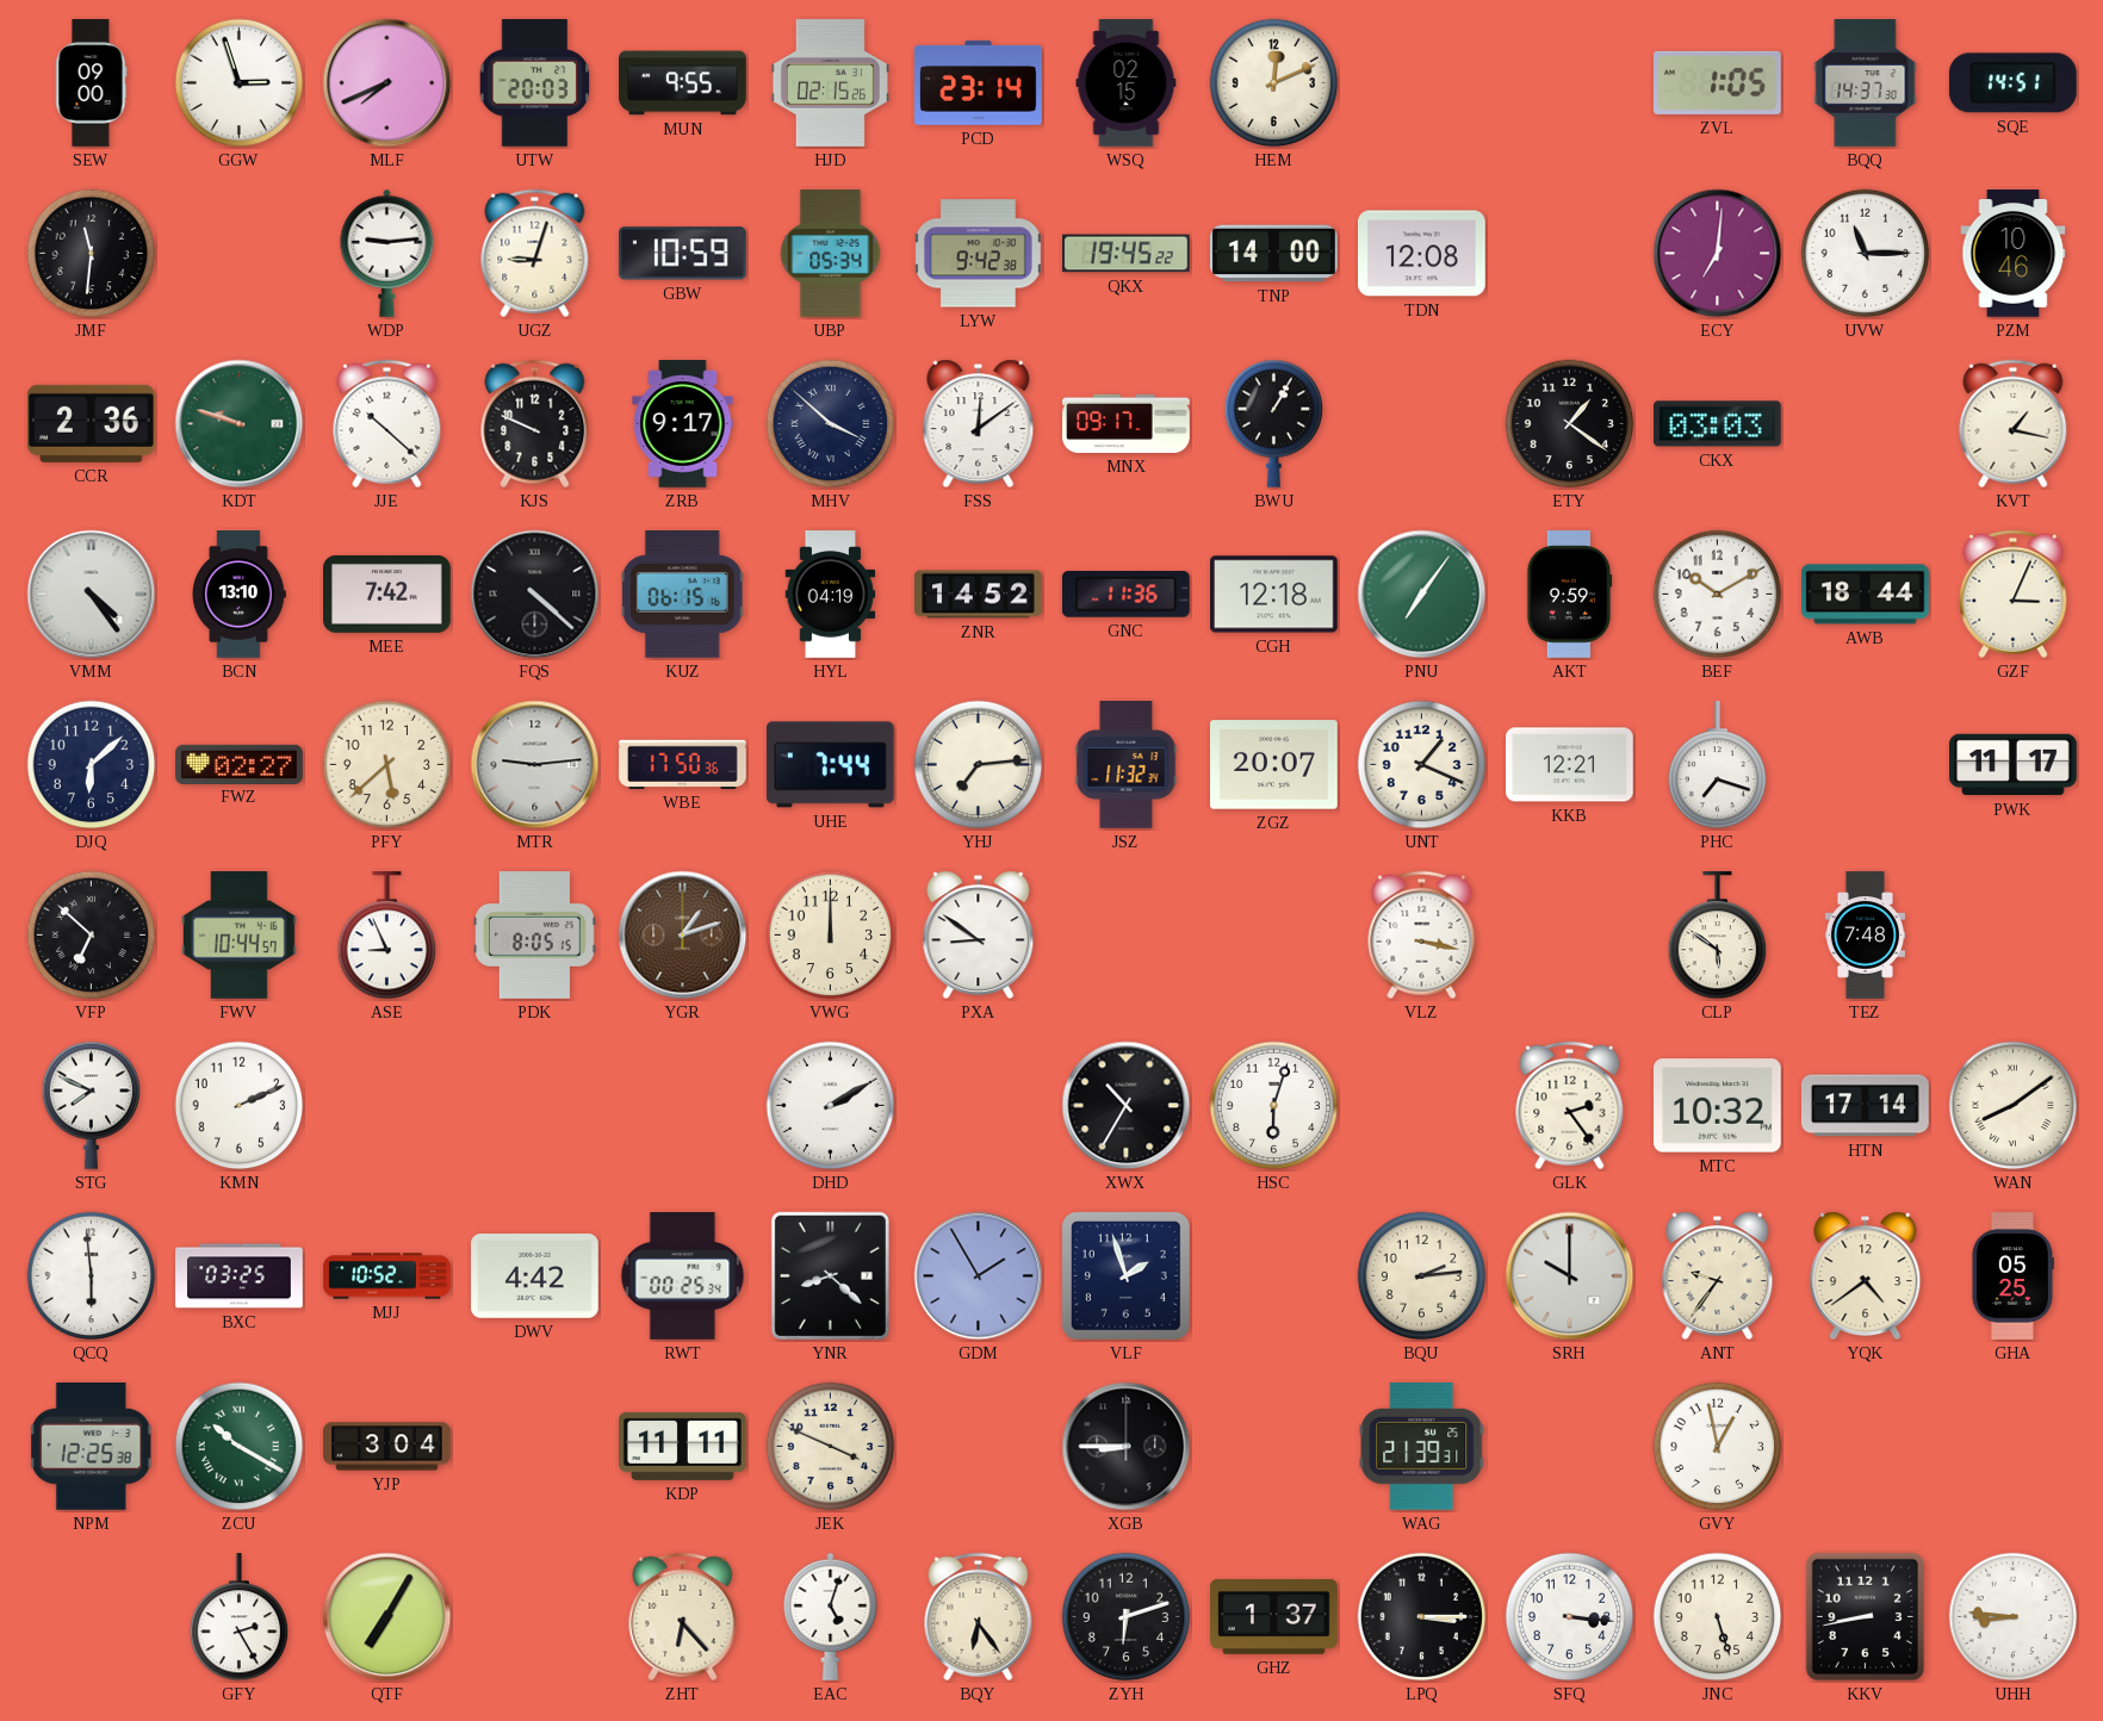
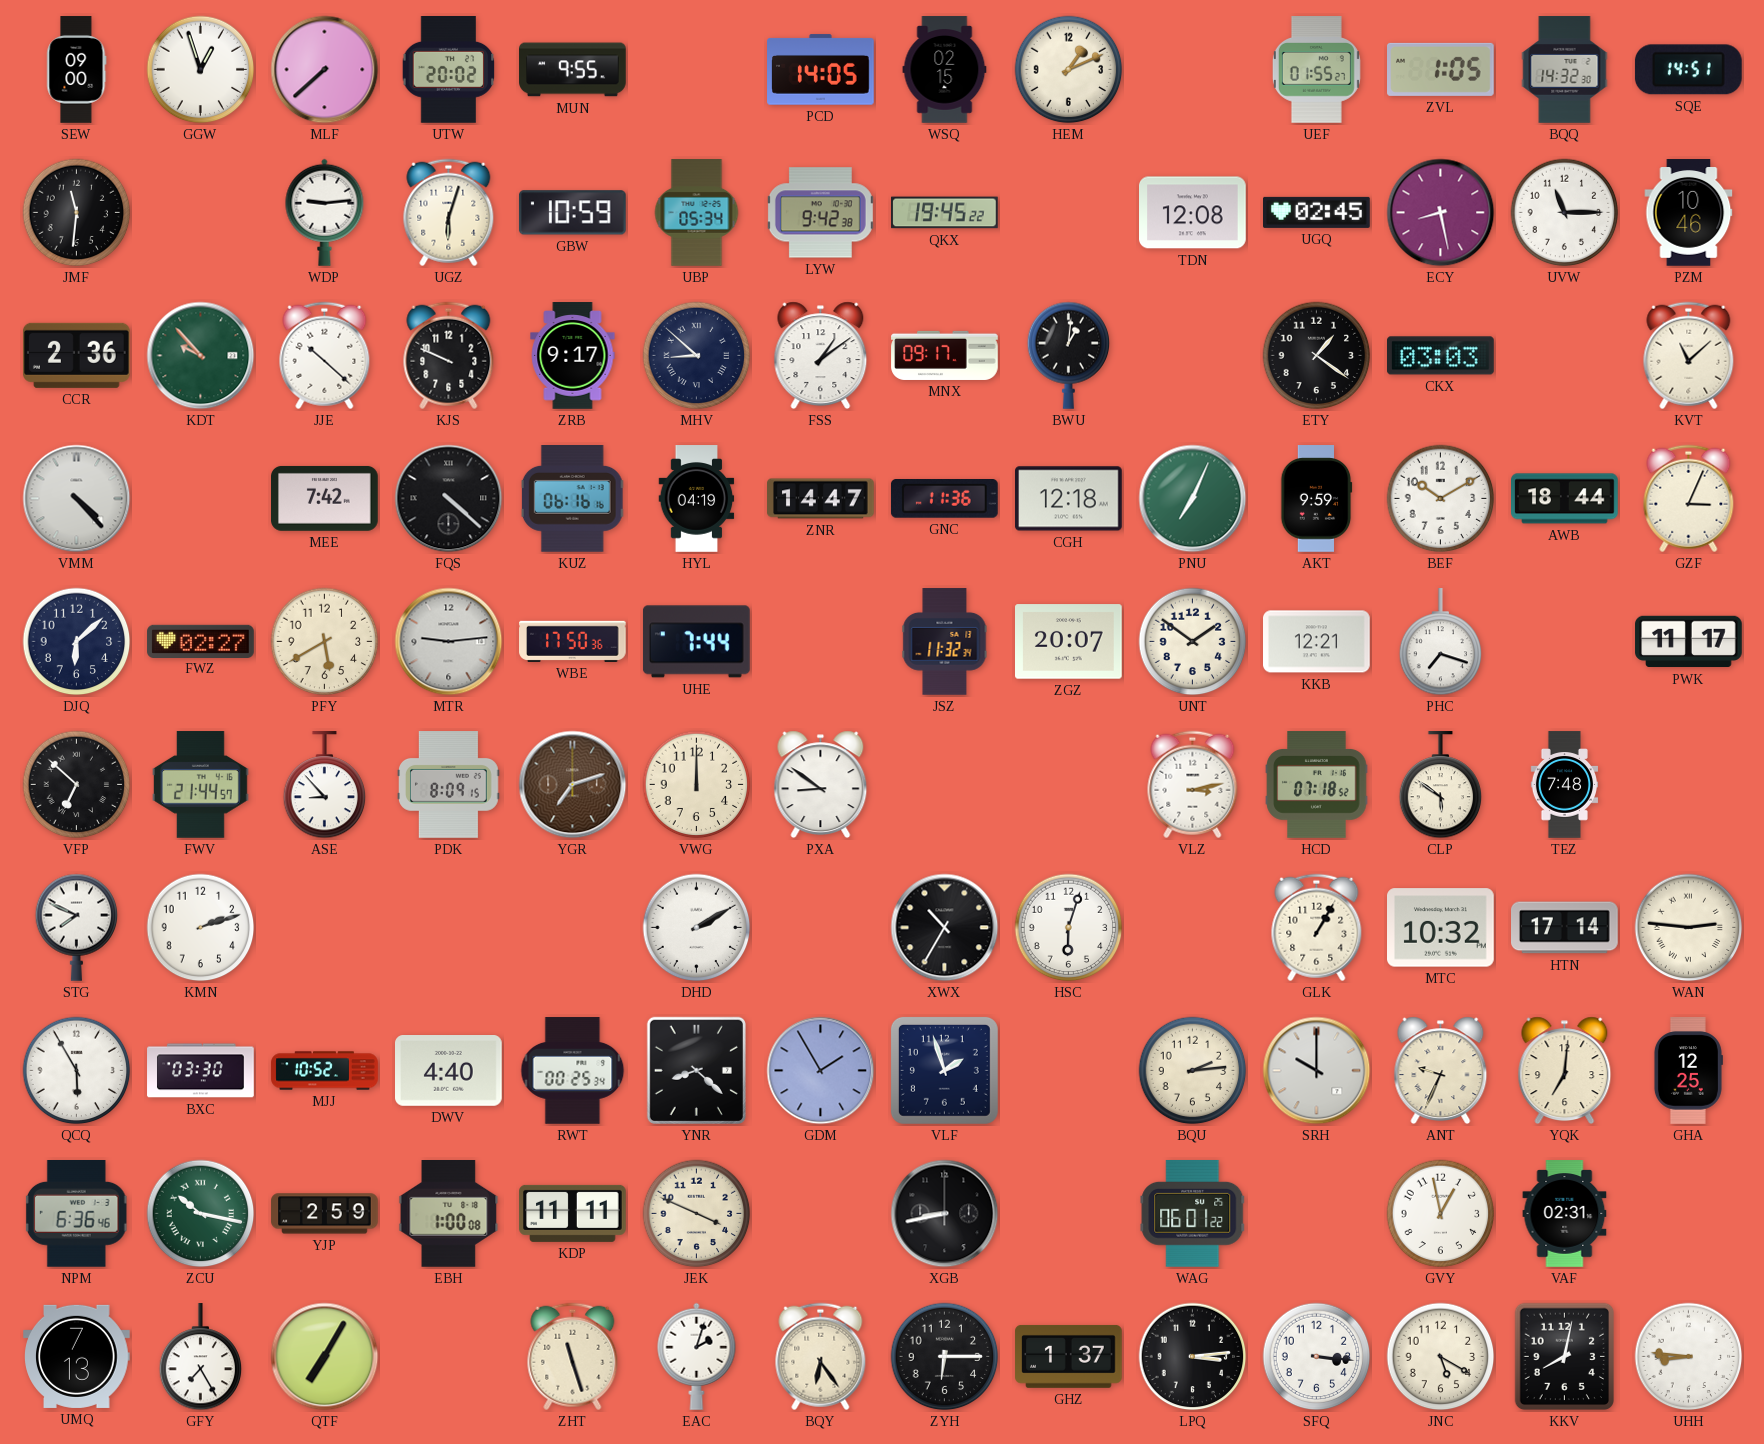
GGW: 2:57 -> 12:57
MLF: 7:41 -> 7:38
UTW: 20:03 -> 20:02
HJD: 02:15 -> none
PCD: 23:14 -> 14:05
HEM: 12:11 -> 1:11
UEF: none -> 01:55
BQQ: 14:37 -> 14:32
UGZ: 9:03 -> 6:03
TNP: 14:00 -> none
UGQ: none -> 02:45
ECY: 7:01 -> 8:28
KDT: 9:48 -> 9:53
MHV: 3:52 -> 8:52
FSS: 12:09 -> 1:09
BWU: 1:05 -> 1:01
KVT: 1:17 -> 11:08
VMM: 4:24 -> 4:23
BCN: 13:10 -> none
KUZ: 06:15 -> 06:16
ZNR: 14:52 -> 14:47
PNU: 7:06 -> 7:04
PFY: 5:38 -> 5:40
YHJ: 7:14 -> none
UNT: 1:19 -> 1:51
FWV: 10:44 -> 21:44
ASE: 8:56 -> 8:53
PDK: 8:05 -> 8:09
YGR: 1:12 -> 7:12
VLZ: 3:17 -> 3:13
HCD: none -> 07:18
KMN: 2:11 -> 2:12
GLK: 2:24 -> 1:05
WAN: 8:09 -> 2:46
QCQ: 5:59 -> 5:55
BXC: 03:25 -> 03:30
DWV: 4:42 -> 4:40
ANT: 9:36 -> 9:34
YQK: 4:39 -> 7:01
GHA: 05:25 -> 12:25
NPM: 12:25 -> 6:36
ZCU: 10:20 -> 10:17
YJP: 3:04 -> 2:59
EBH: none -> 1:00
XGB: 8:45 -> 8:43
WAG: 21:39 -> 06:01
VAF: none -> 02:31
UMQ: none -> 7:13
GFY: 2:25 -> 7:25
ZHT: 6:23 -> 11:27
EAC: 5:03 -> 2:03
ZYH: 6:12 -> 6:15
LPQ: 3:15 -> 3:14
JNC: 5:27 -> 5:20
KKV: 8:43 -> 8:02
